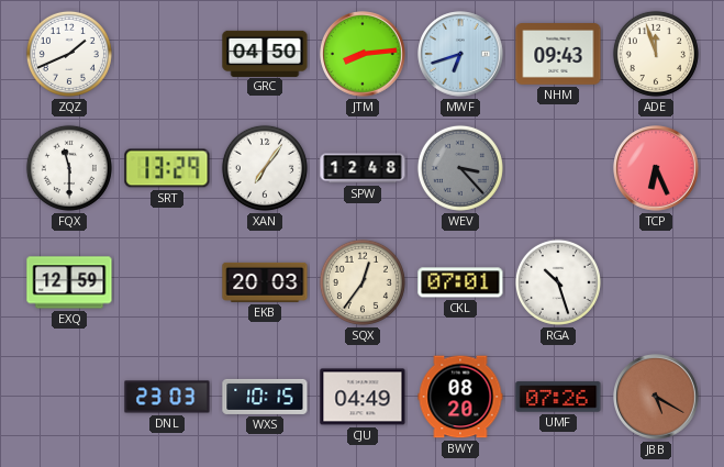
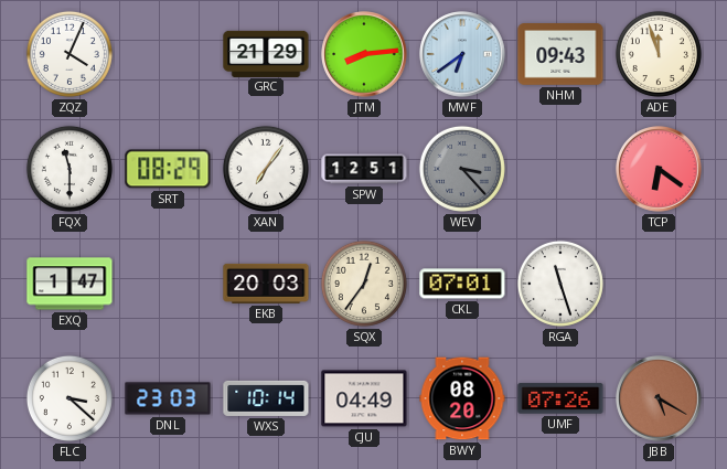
ZQZ: 1:41 -> 4:04
GRC: 04:50 -> 21:29
MWF: 6:42 -> 6:39
SRT: 13:29 -> 08:29
SPW: 12:48 -> 12:51
TCP: 6:26 -> 6:21
EXQ: 12:59 -> 1:47
RGA: 10:27 -> 11:27
FLC: none -> 3:22
WXS: 10:15 -> 10:14
